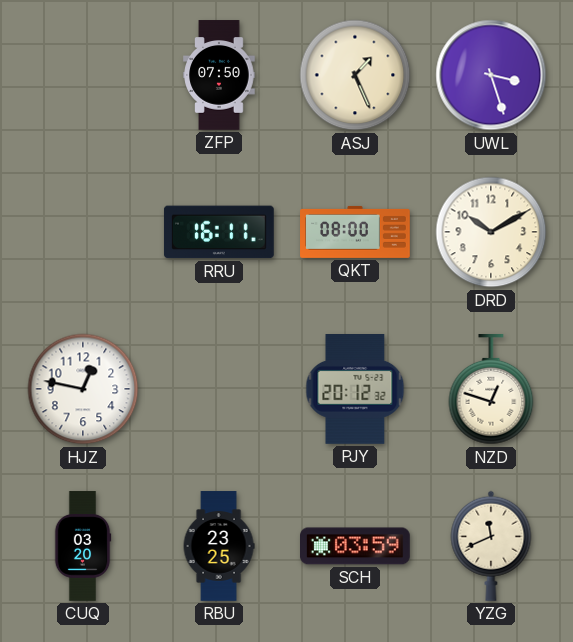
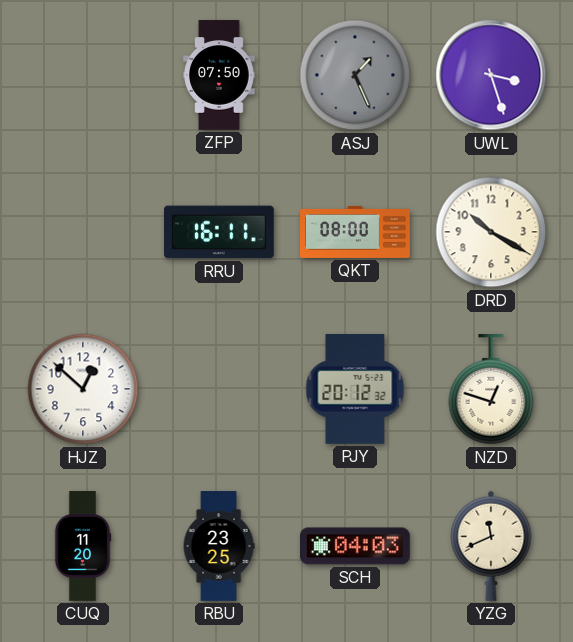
ASJ dial: cream -> grey
DRD: 10:10 -> 10:20
HJZ: 12:47 -> 12:52
CUQ: 03:20 -> 11:20
SCH: 03:59 -> 04:03
